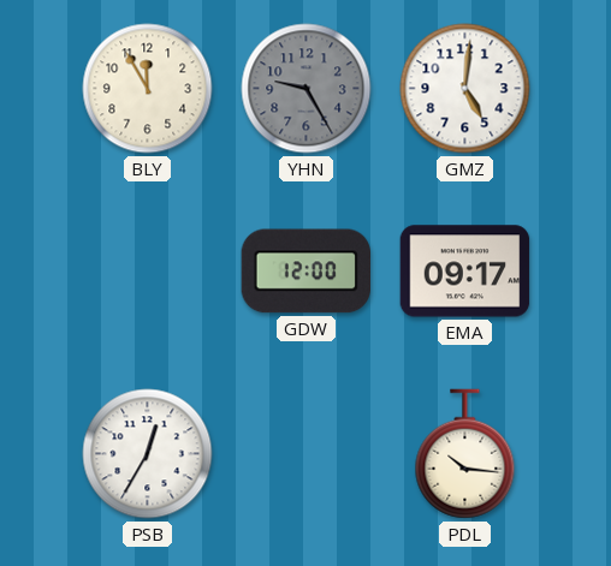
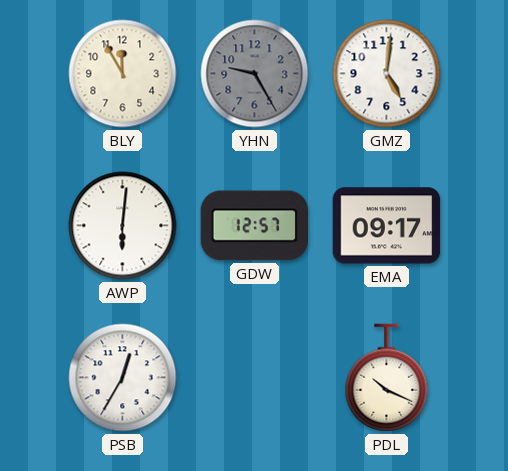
AWP: none -> 6:01
GDW: 12:00 -> 12:57
PDL: 10:16 -> 10:19
